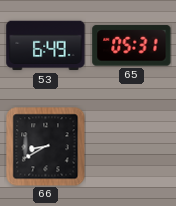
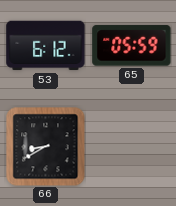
53: 6:49 -> 6:12
65: 05:31 -> 05:59
